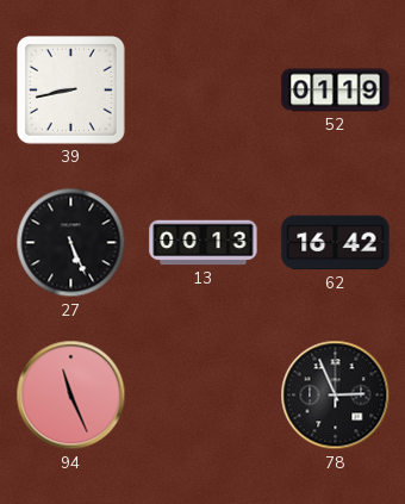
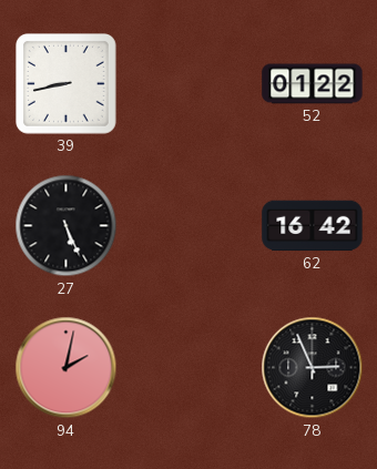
52: 01:19 -> 01:22
13: 00:13 -> none
94: 11:26 -> 2:02
